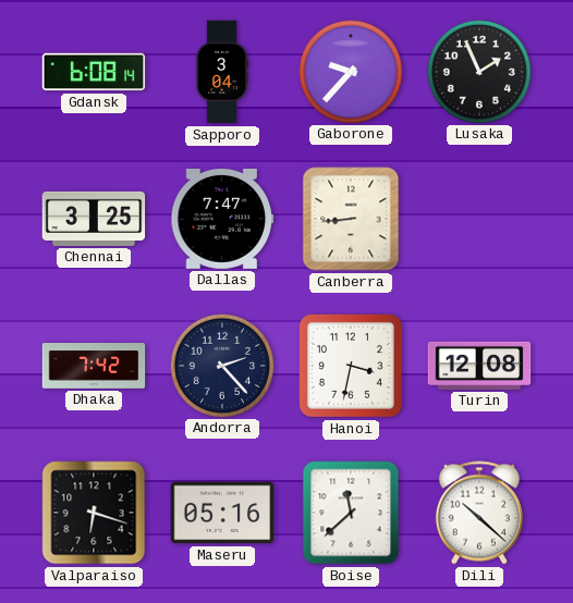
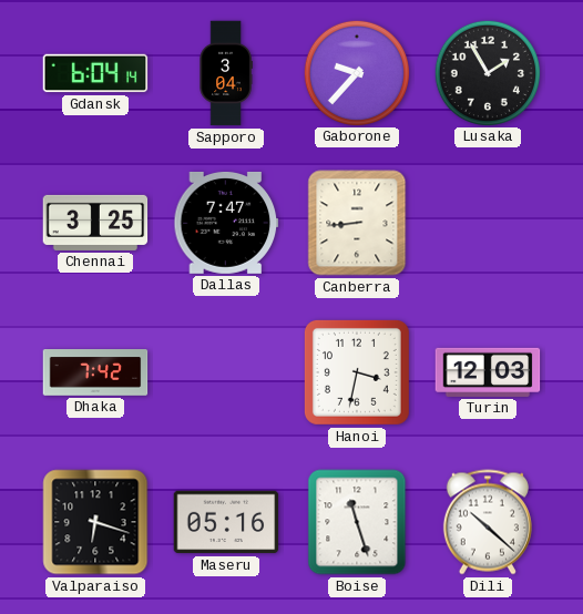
Gdansk: 6:08 -> 6:04
Lusaka: 1:56 -> 1:55
Andorra: 2:23 -> none
Turin: 12:08 -> 12:03
Boise: 11:38 -> 11:27
